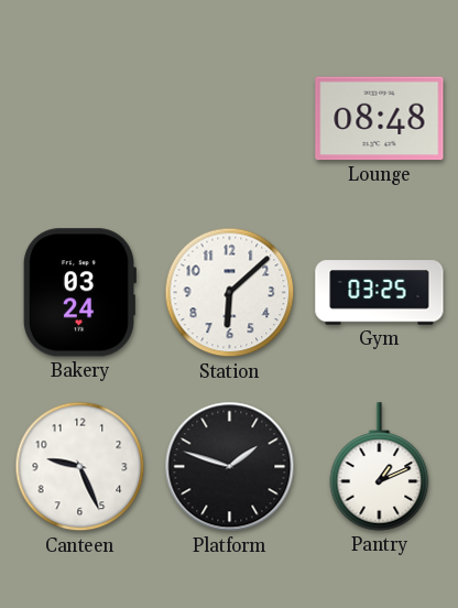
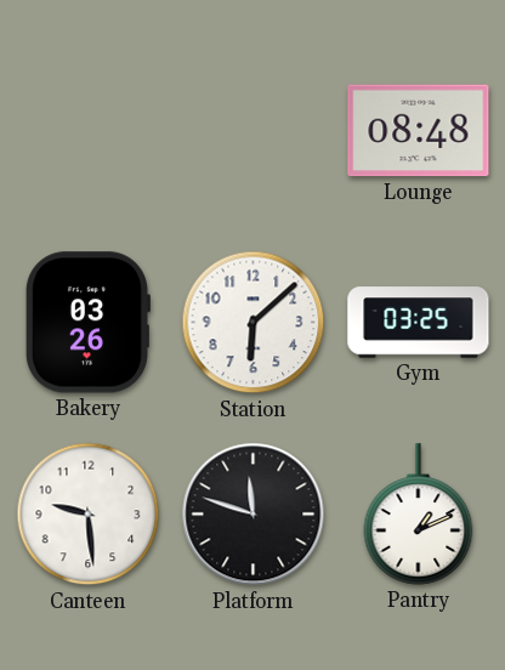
Bakery: 03:24 -> 03:26
Canteen: 9:26 -> 9:29
Platform: 1:48 -> 11:48
